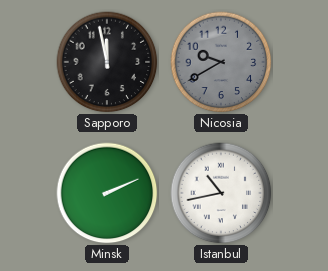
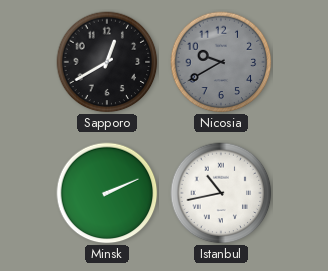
Sapporo: 11:58 -> 12:40
